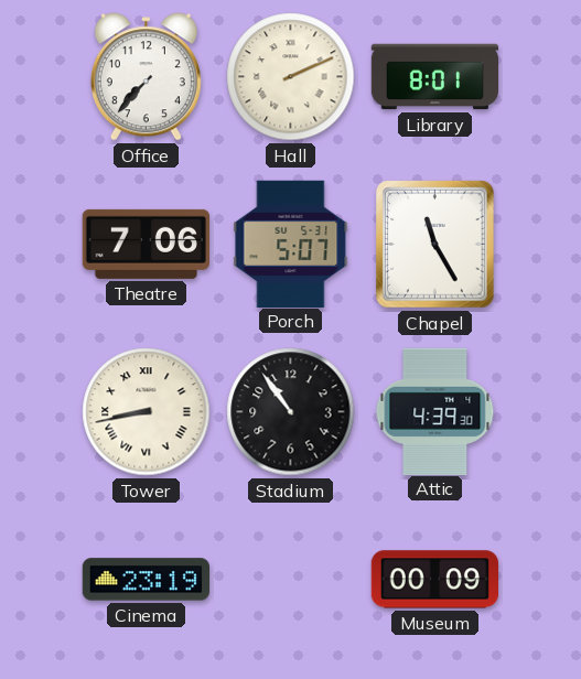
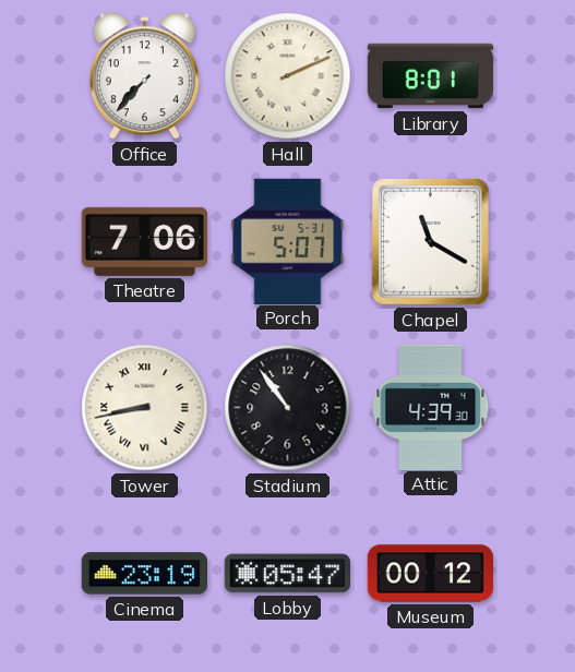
Chapel: 11:25 -> 11:20
Lobby: none -> 05:47
Museum: 00:09 -> 00:12
